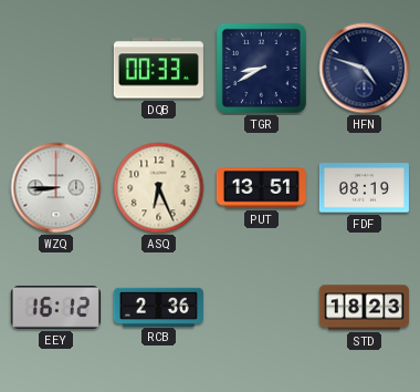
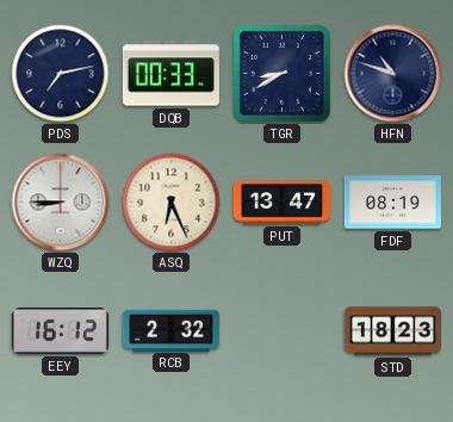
PDS: none -> 7:13
HFN: 4:48 -> 10:48
PUT: 13:51 -> 13:47
RCB: 2:36 -> 2:32
